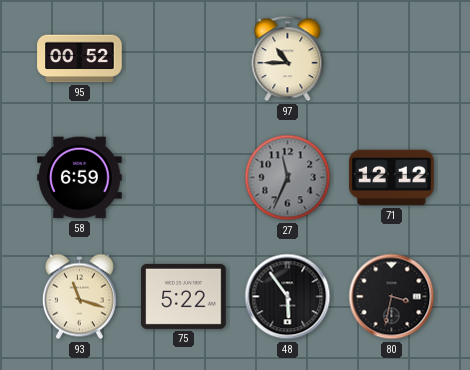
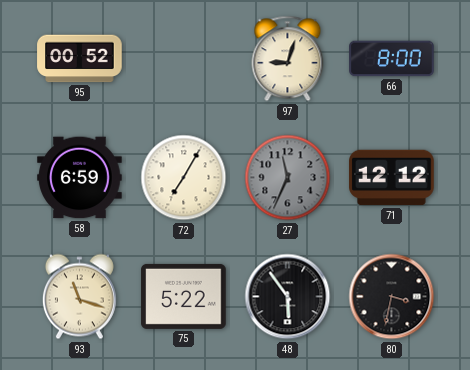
97: 10:45 -> 9:03
66: none -> 8:00
72: none -> 7:05
